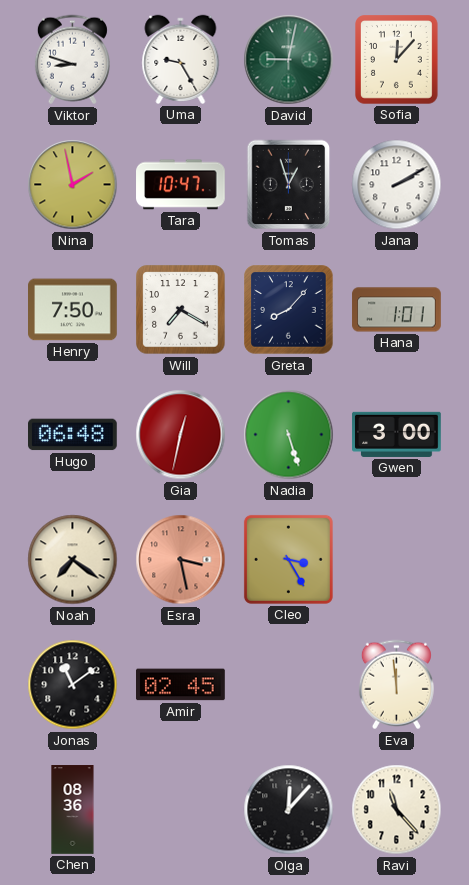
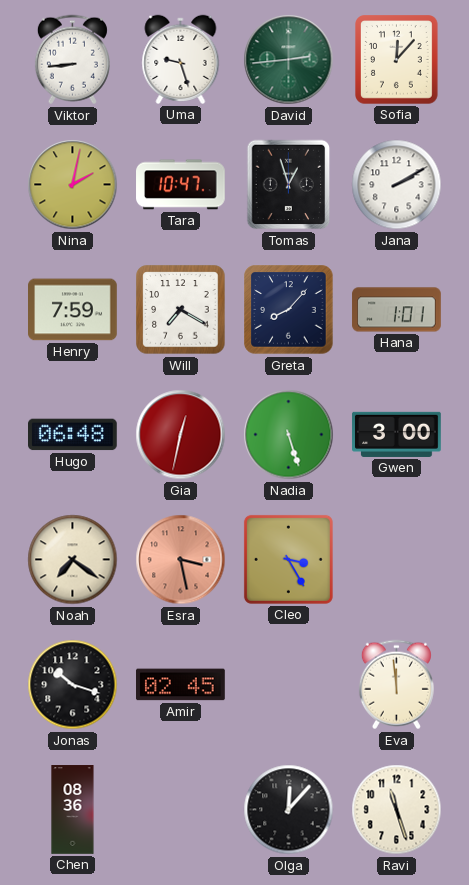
Viktor: 8:48 -> 8:44
Uma: 9:25 -> 9:27
David: 9:02 -> 2:44
Nina: 1:58 -> 2:02
Henry: 7:50 -> 7:59
Jonas: 11:09 -> 10:18
Ravi: 11:23 -> 11:27
